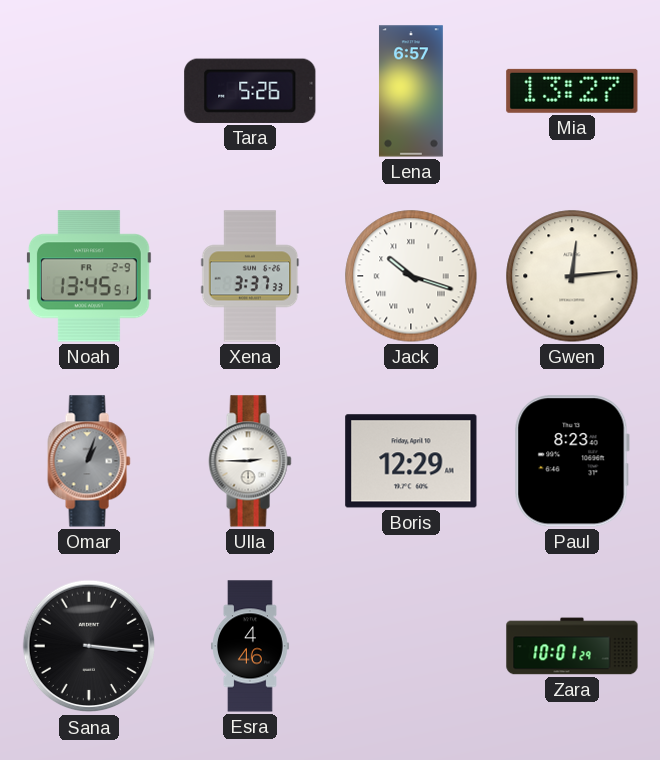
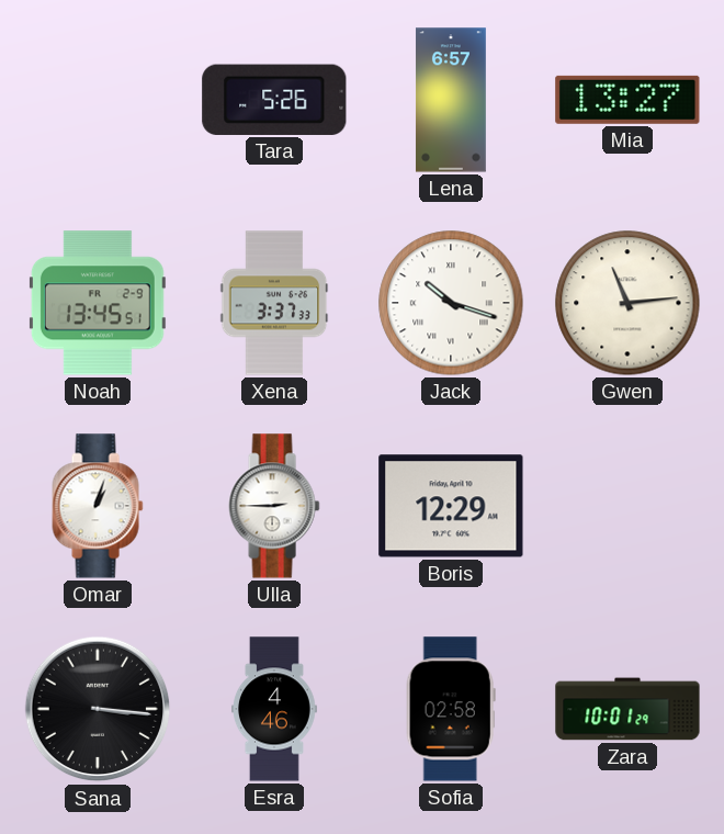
Gwen: 12:14 -> 11:14
Omar dial: grey -> white
Paul: 8:23 -> none
Sofia: none -> 02:58
